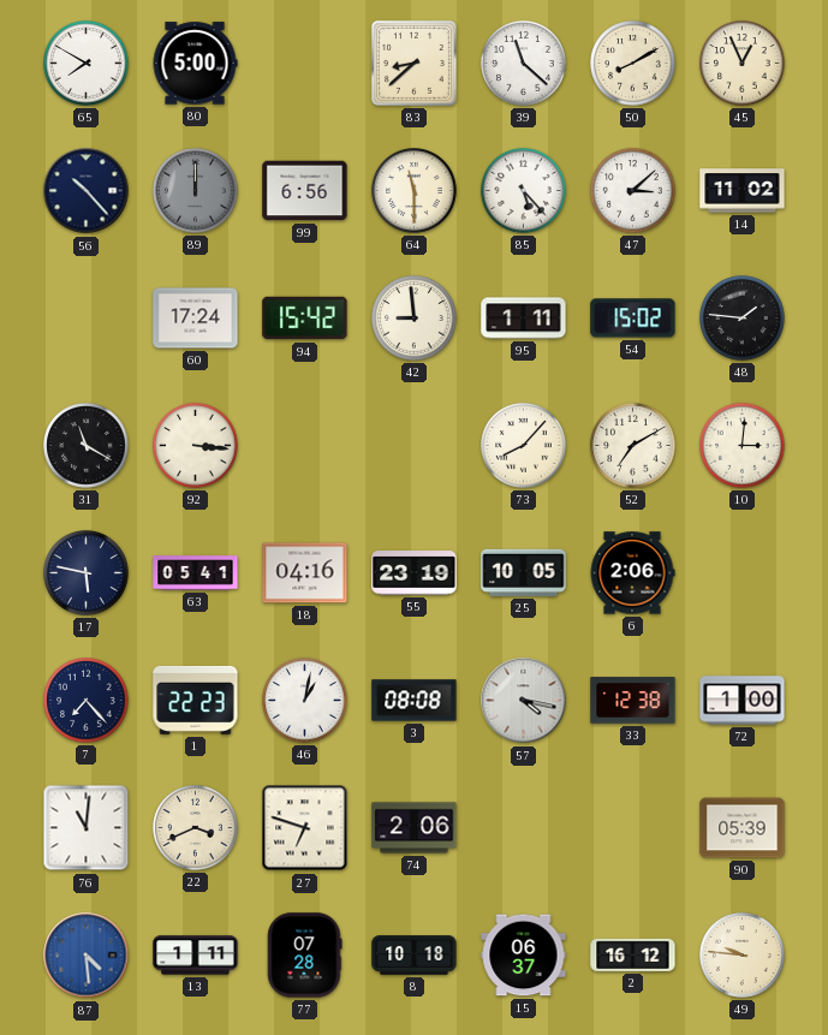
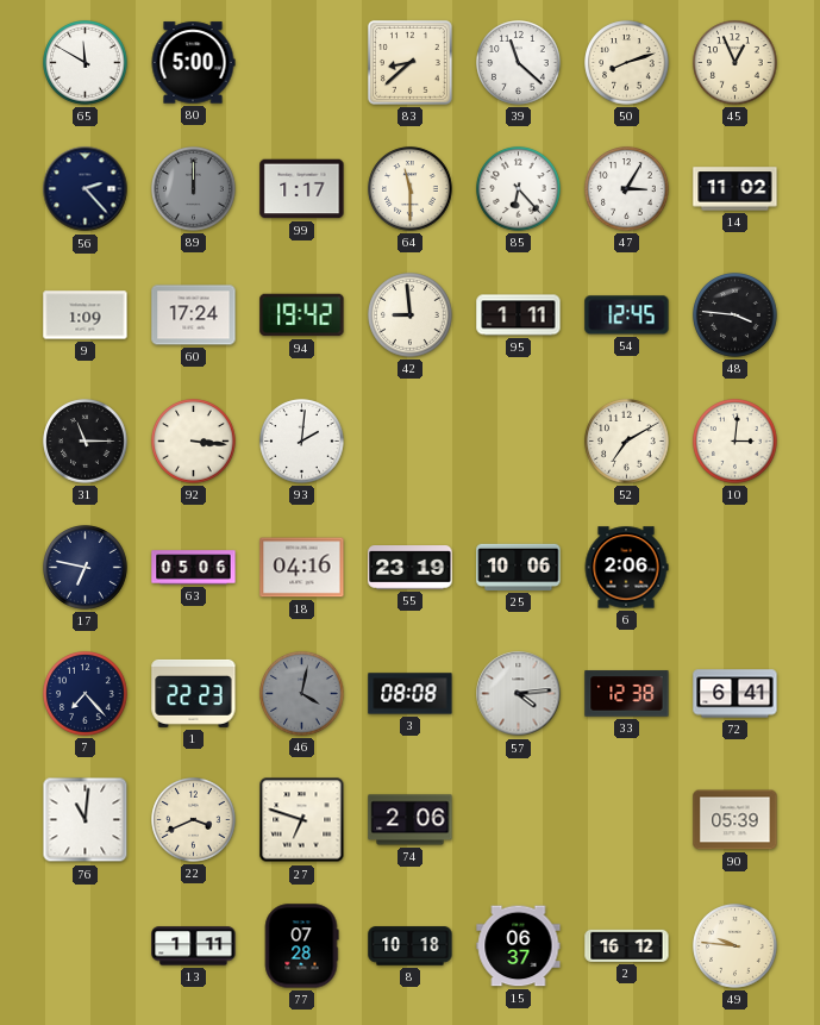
65: 7:50 -> 11:50
50: 8:10 -> 8:12
56: 10:23 -> 2:23
99: 6:56 -> 1:17
85: 5:23 -> 6:23
47: 3:08 -> 3:05
9: none -> 1:09
94: 15:42 -> 19:42
54: 15:02 -> 12:45
48: 1:46 -> 3:46
31: 11:20 -> 11:15
93: none -> 2:01
73: 8:07 -> none
17: 5:47 -> 6:47
63: 05:41 -> 05:06
25: 10:05 -> 10:06
46: 1:02 -> 4:02
46 dial: white -> grey
57: 4:17 -> 4:14
72: 1:00 -> 6:41
87: 4:29 -> none
